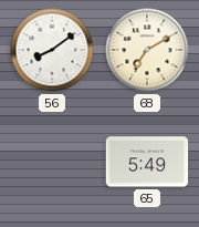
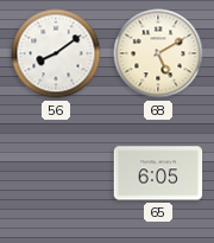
68: 7:10 -> 5:10
65: 5:49 -> 6:05
